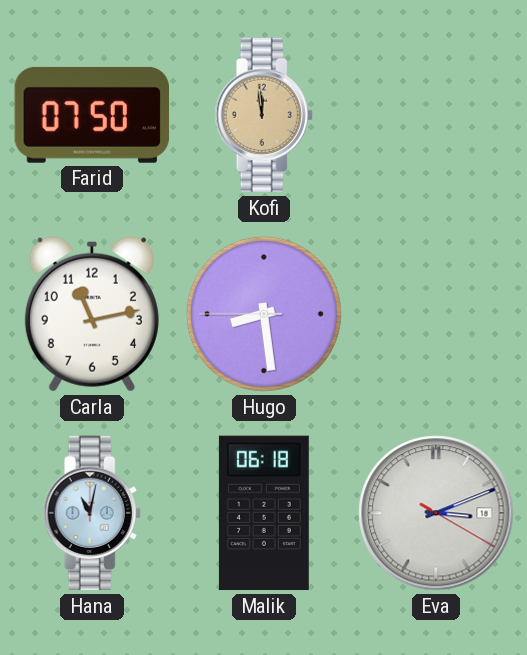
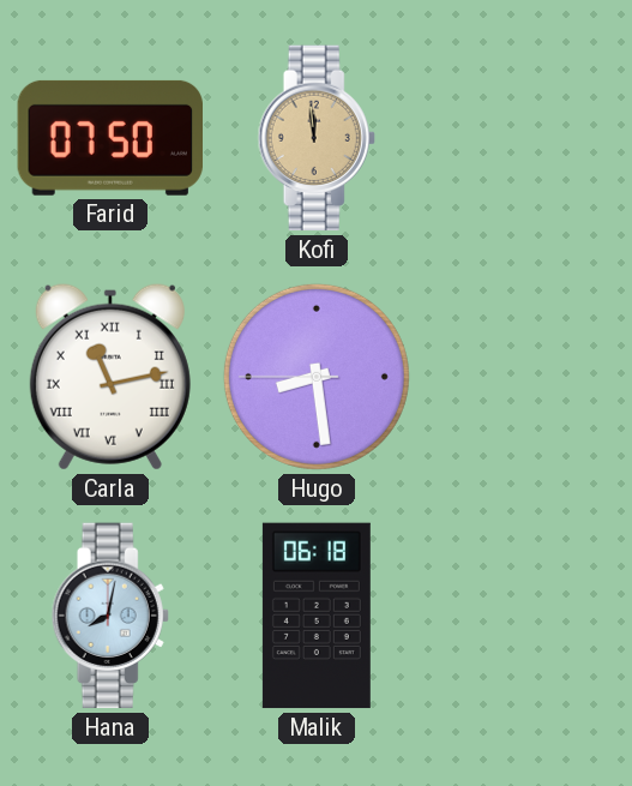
Carla numerals: Arabic -> Roman
Hana: 11:02 -> 8:02
Eva: 3:11 -> none
